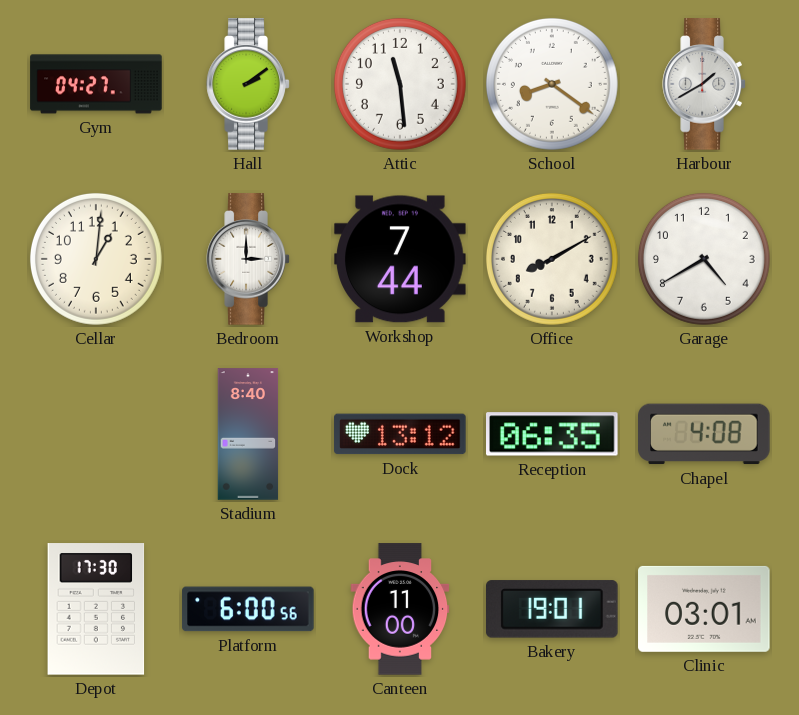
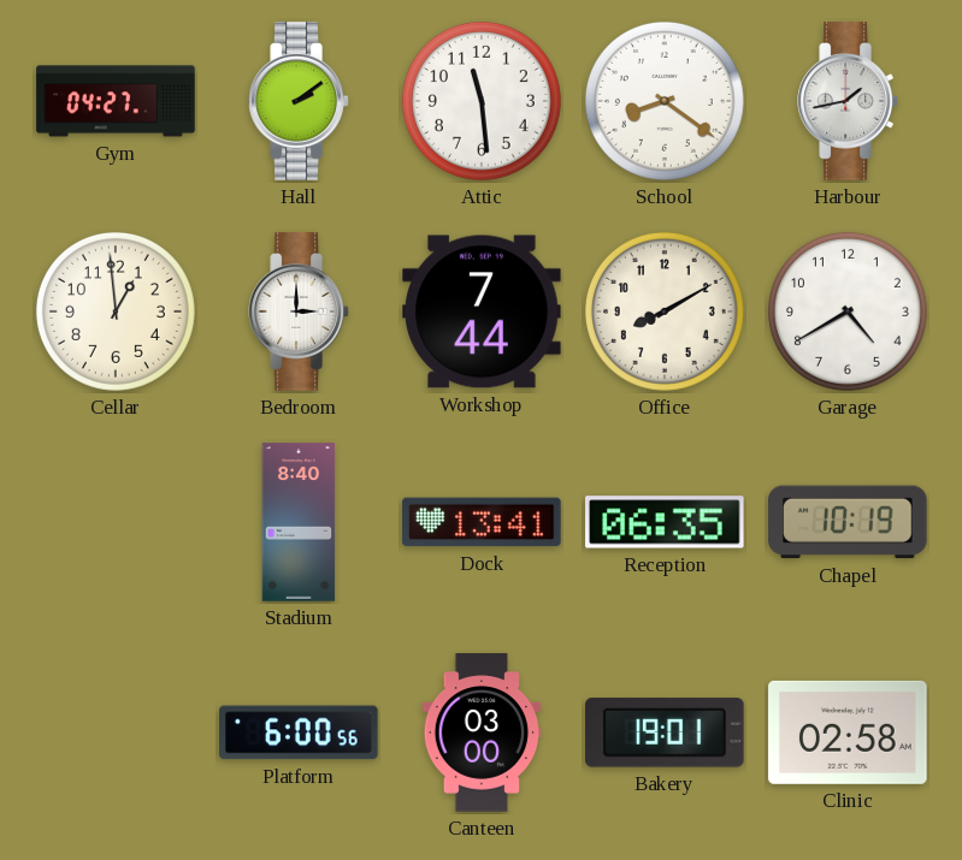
Harbour: 1:40 -> 1:43
Cellar: 1:01 -> 12:59
Dock: 13:12 -> 13:41
Chapel: 4:08 -> 10:19
Depot: 17:30 -> none
Canteen: 11:00 -> 03:00
Clinic: 03:01 -> 02:58
